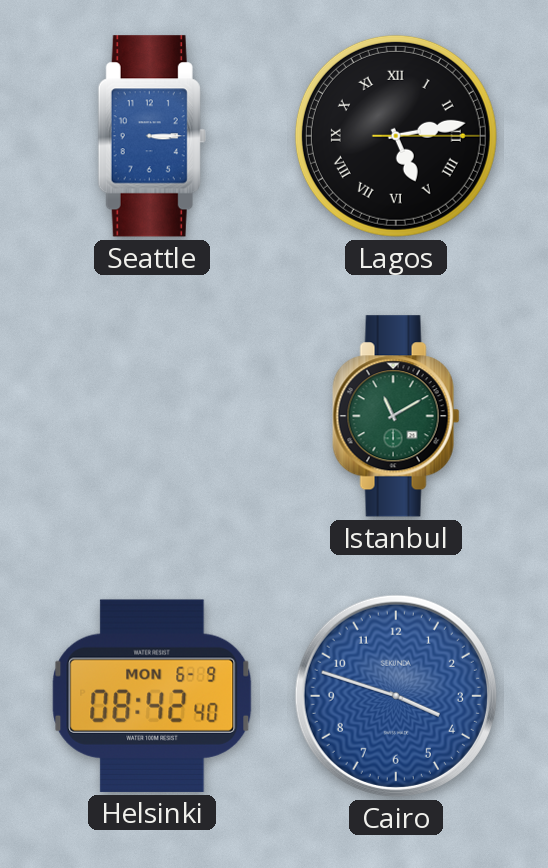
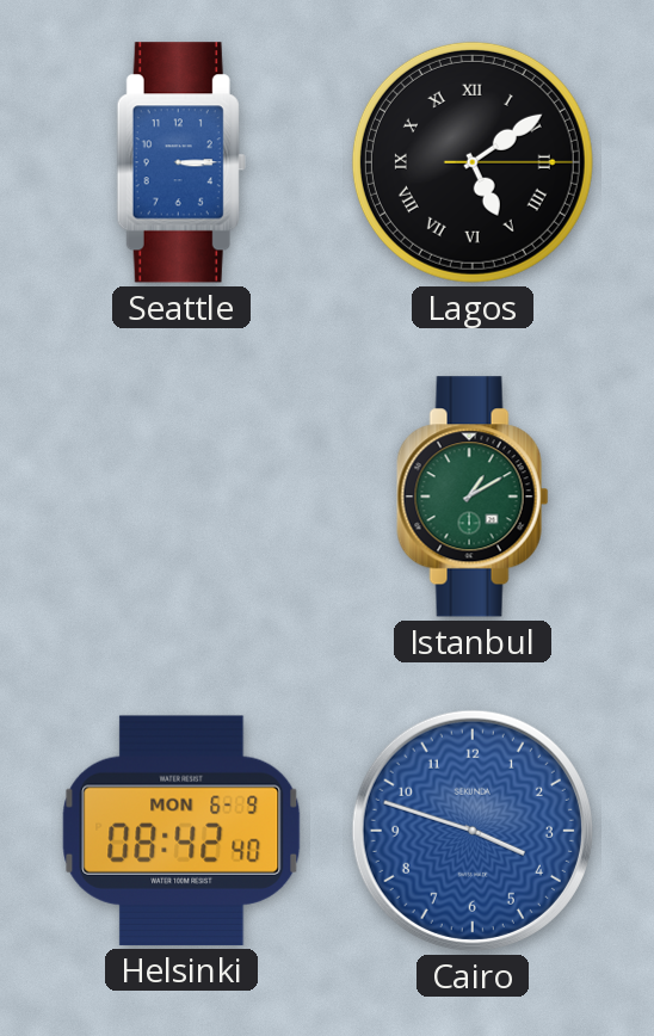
Lagos: 5:13 -> 5:09
Istanbul: 11:10 -> 1:10
